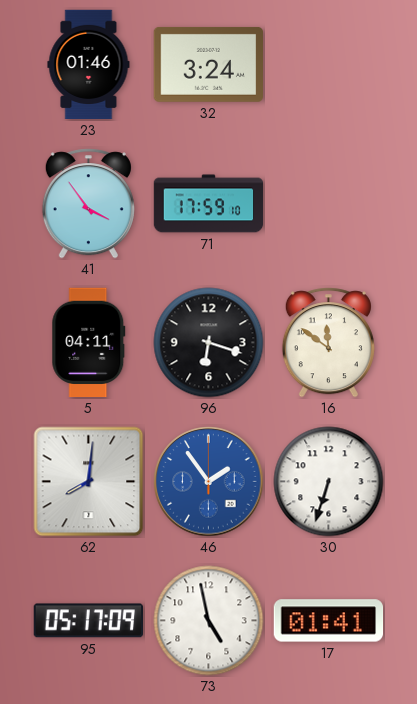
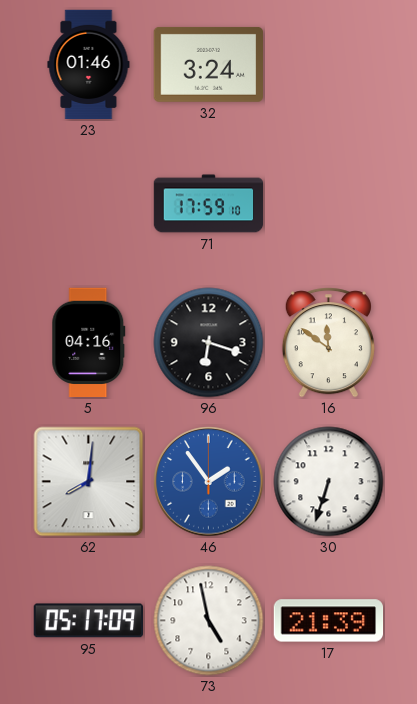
41: 3:54 -> none
5: 04:11 -> 04:16
17: 01:41 -> 21:39
